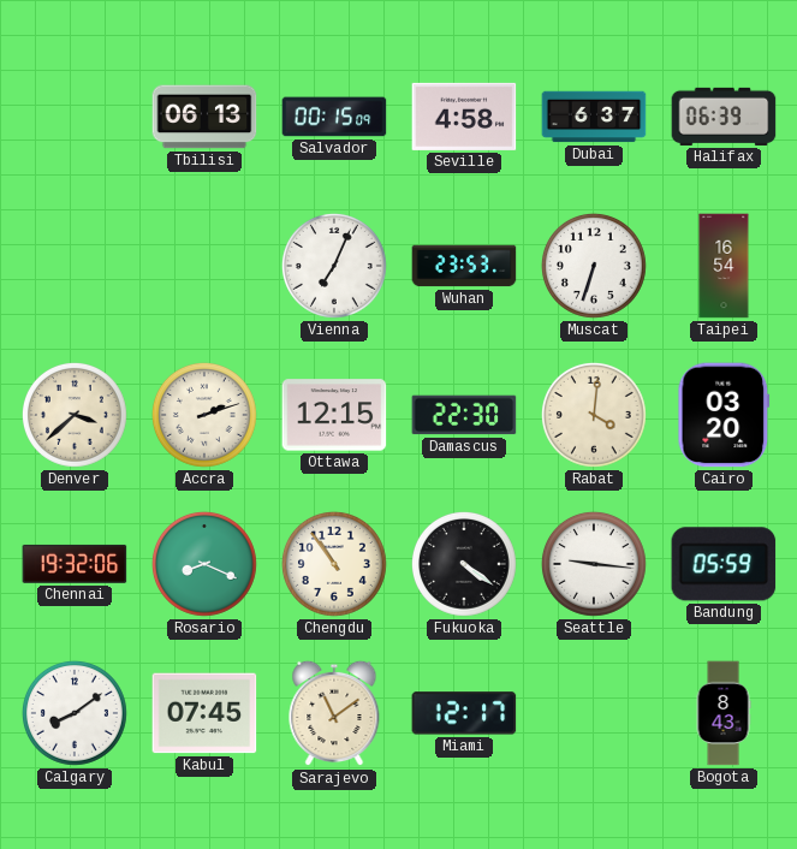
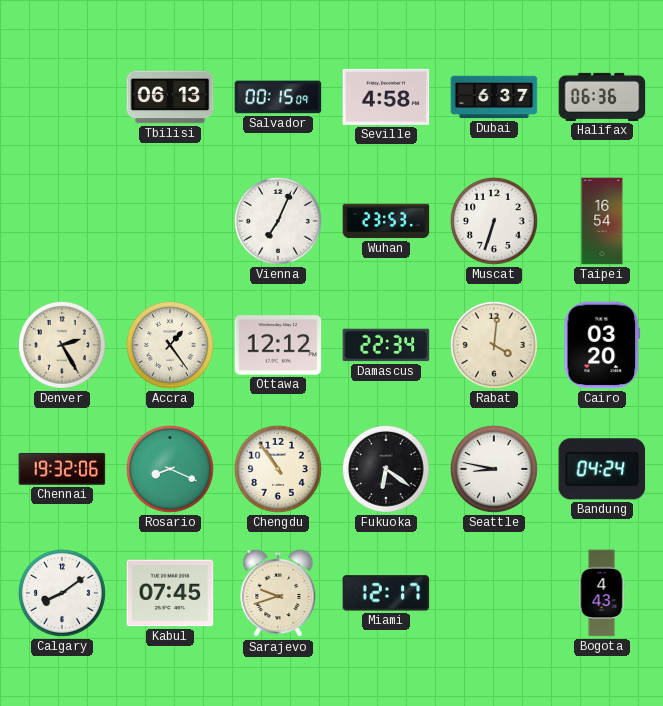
Halifax: 06:39 -> 06:36
Denver: 3:38 -> 2:25
Accra: 2:12 -> 1:24
Ottawa: 12:15 -> 12:12
Damascus: 22:30 -> 22:34
Fukuoka: 4:21 -> 6:21
Seattle: 9:16 -> 8:47
Bandung: 05:59 -> 04:24
Sarajevo: 11:09 -> 9:42
Bogota: 8:43 -> 4:43
